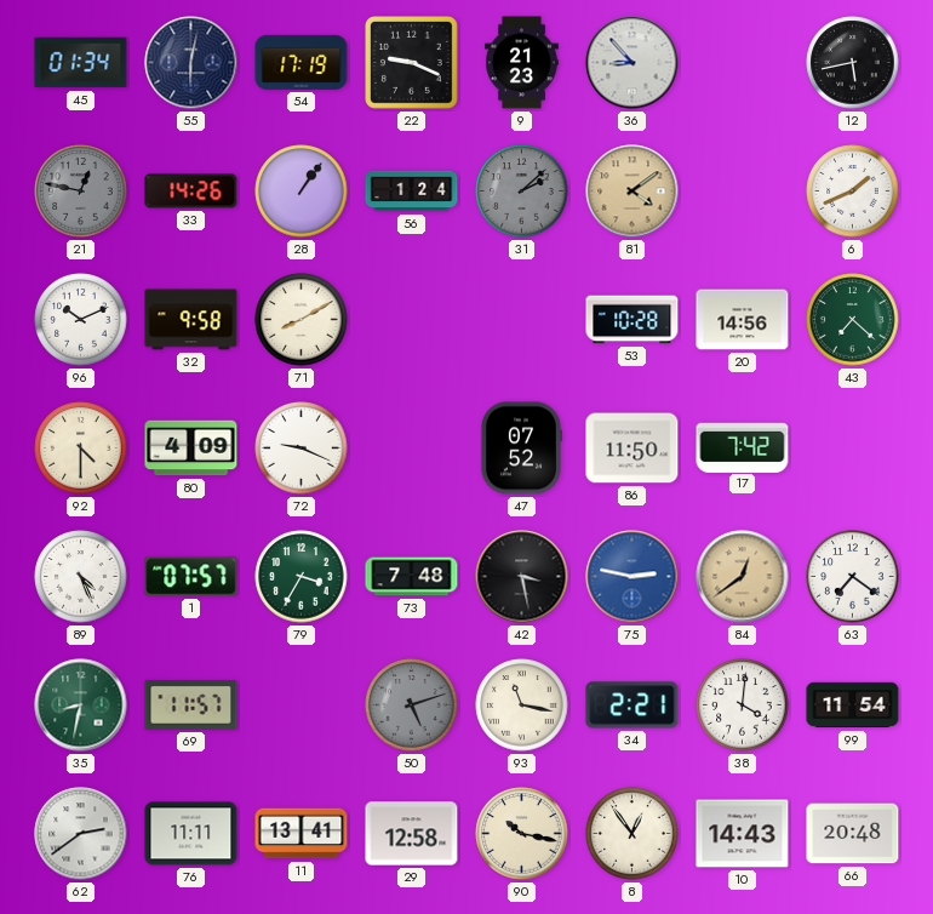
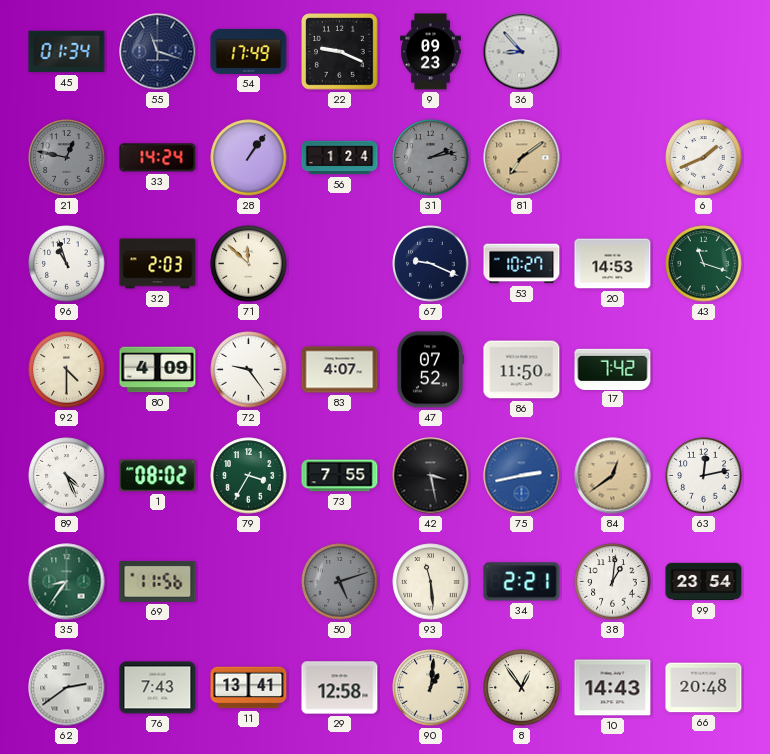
55: 6:02 -> 11:18
54: 17:19 -> 17:49
9: 21:23 -> 09:23
12: 5:43 -> none
33: 14:26 -> 14:24
31: 2:08 -> 2:13
81: 4:09 -> 7:09
96: 10:11 -> 10:57
32: 9:58 -> 2:03
71: 8:10 -> 11:52
67: none -> 9:19
53: 10:28 -> 10:27
20: 14:56 -> 14:53
43: 7:22 -> 11:18
72: 9:19 -> 9:24
83: none -> 4:07
1: 07:57 -> 08:02
73: 7:48 -> 7:55
75: 2:47 -> 2:43
63: 7:21 -> 12:13
35: 8:32 -> 8:36
69: 11:57 -> 11:56
93: 11:17 -> 11:29
38: 4:01 -> 1:01
99: 11:54 -> 23:54
76: 11:11 -> 7:43
90: 10:17 -> 1:01
